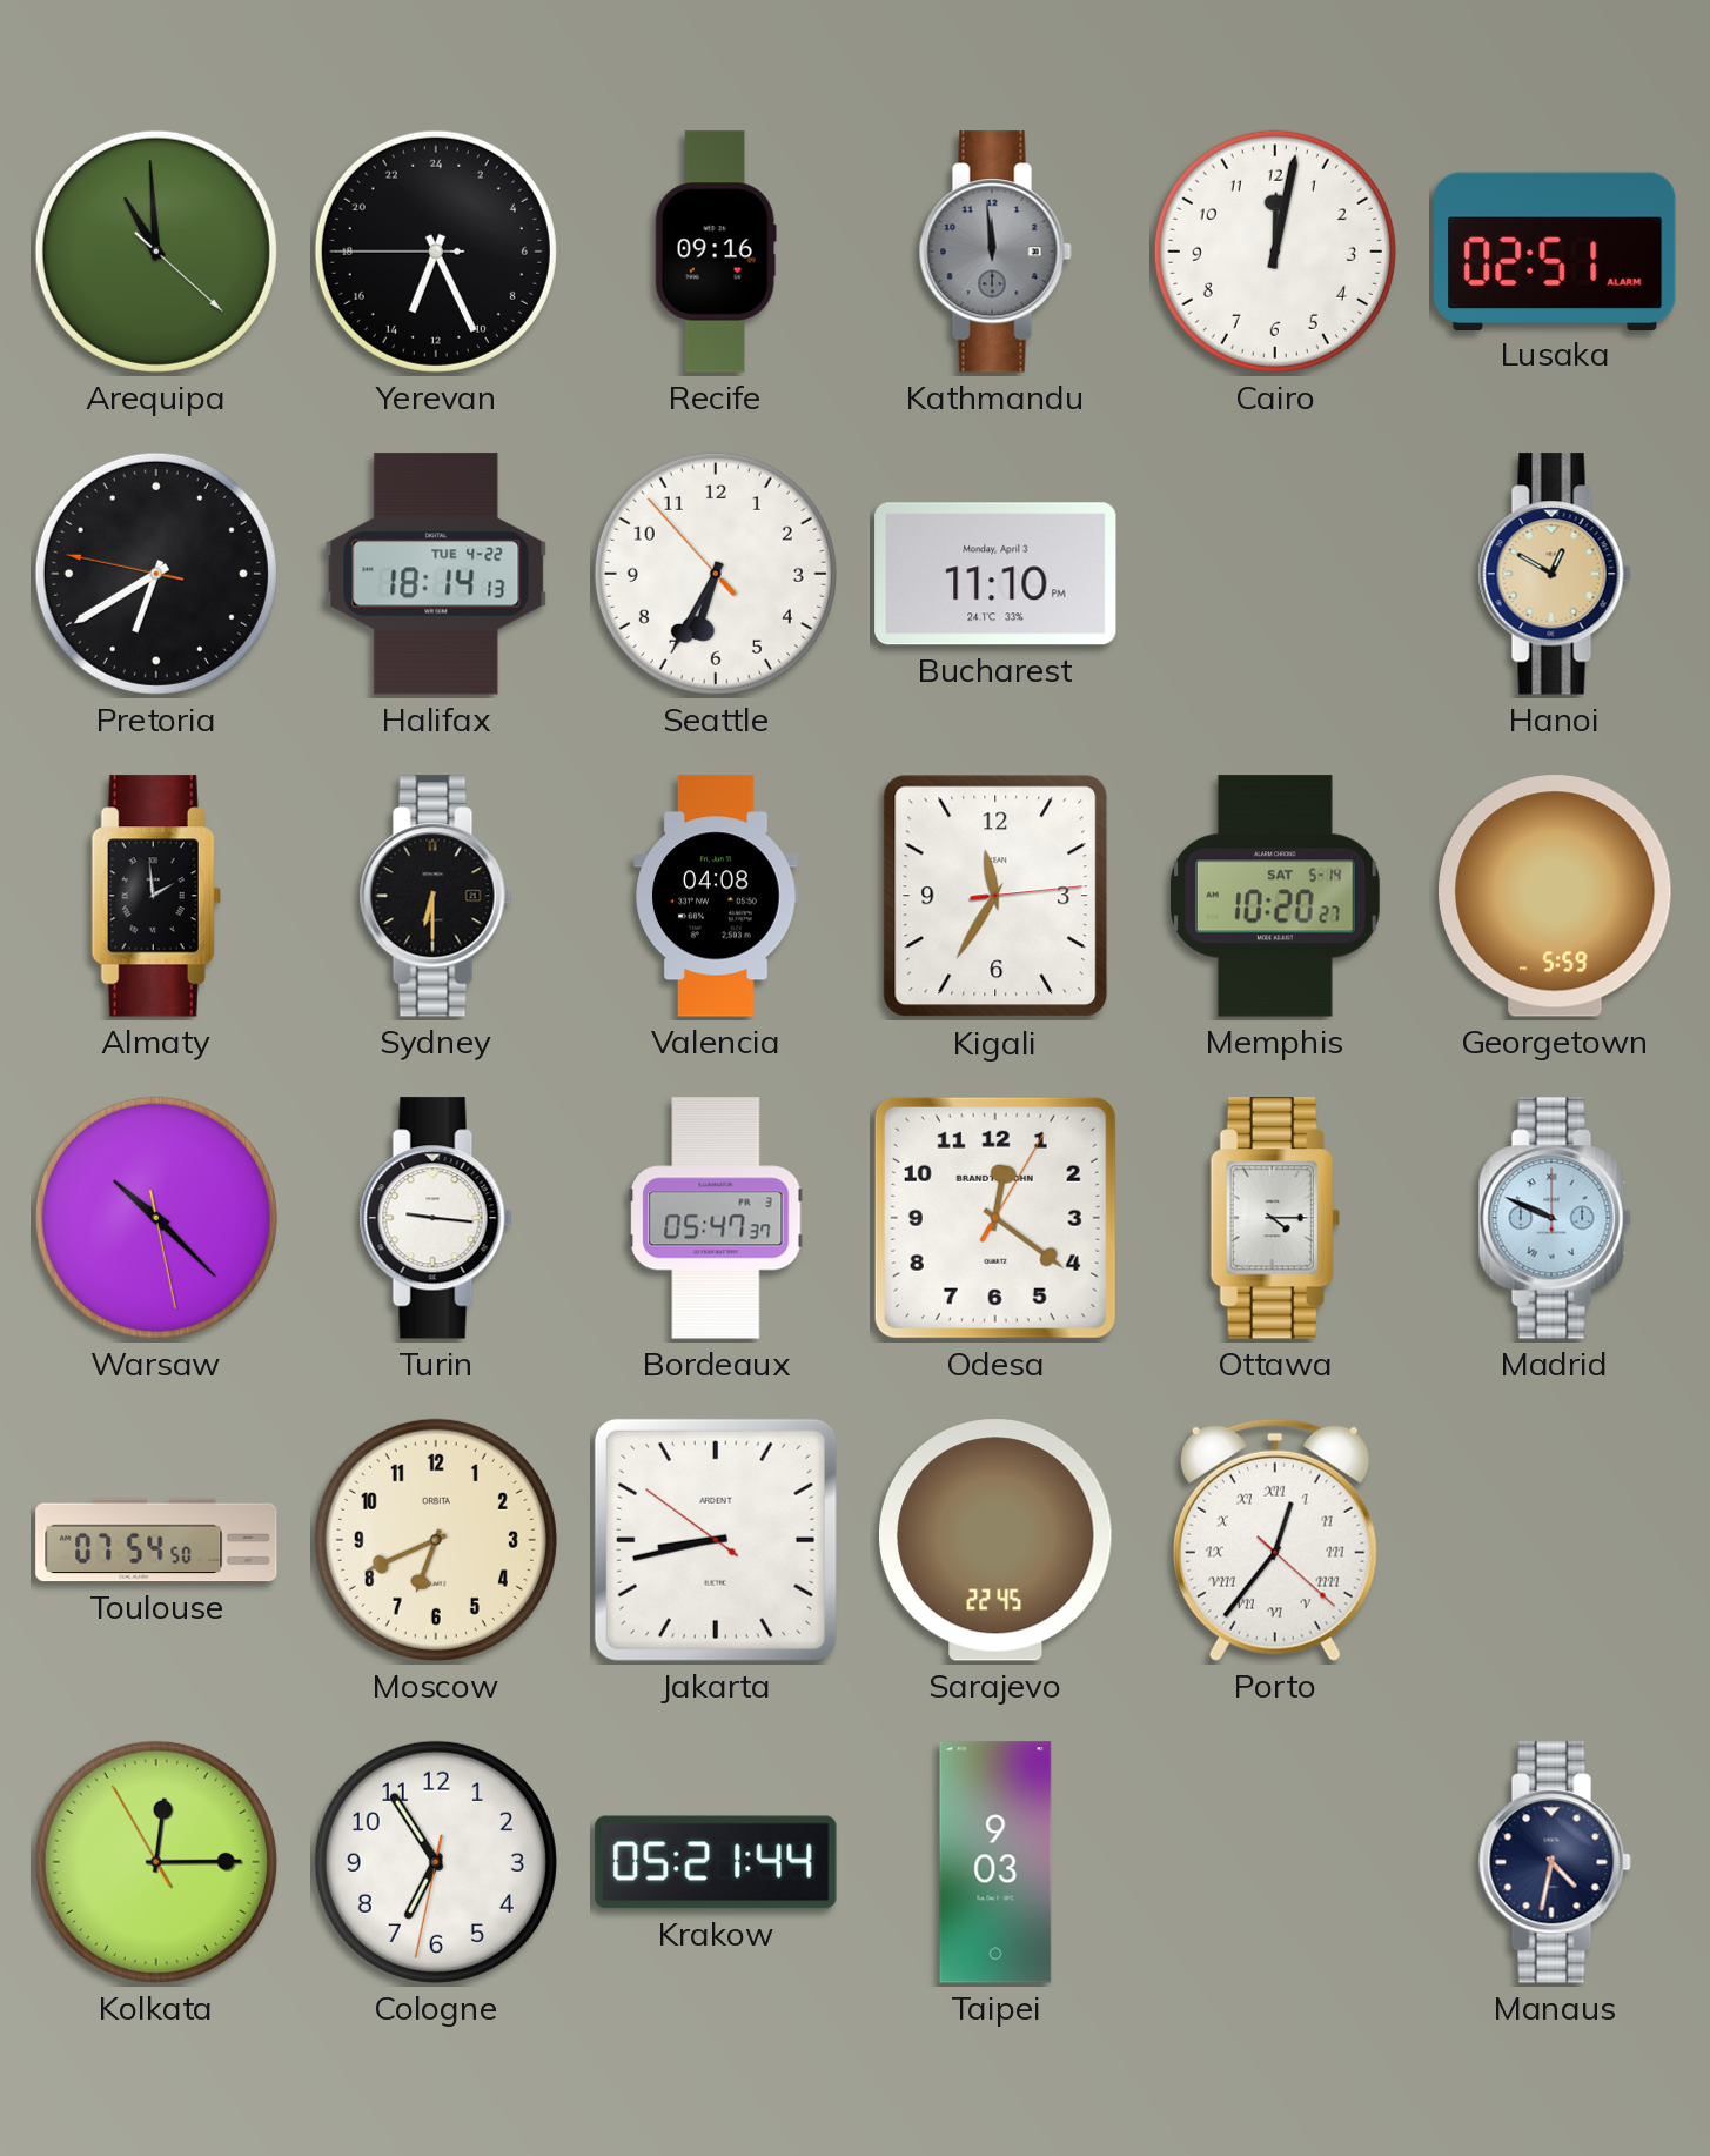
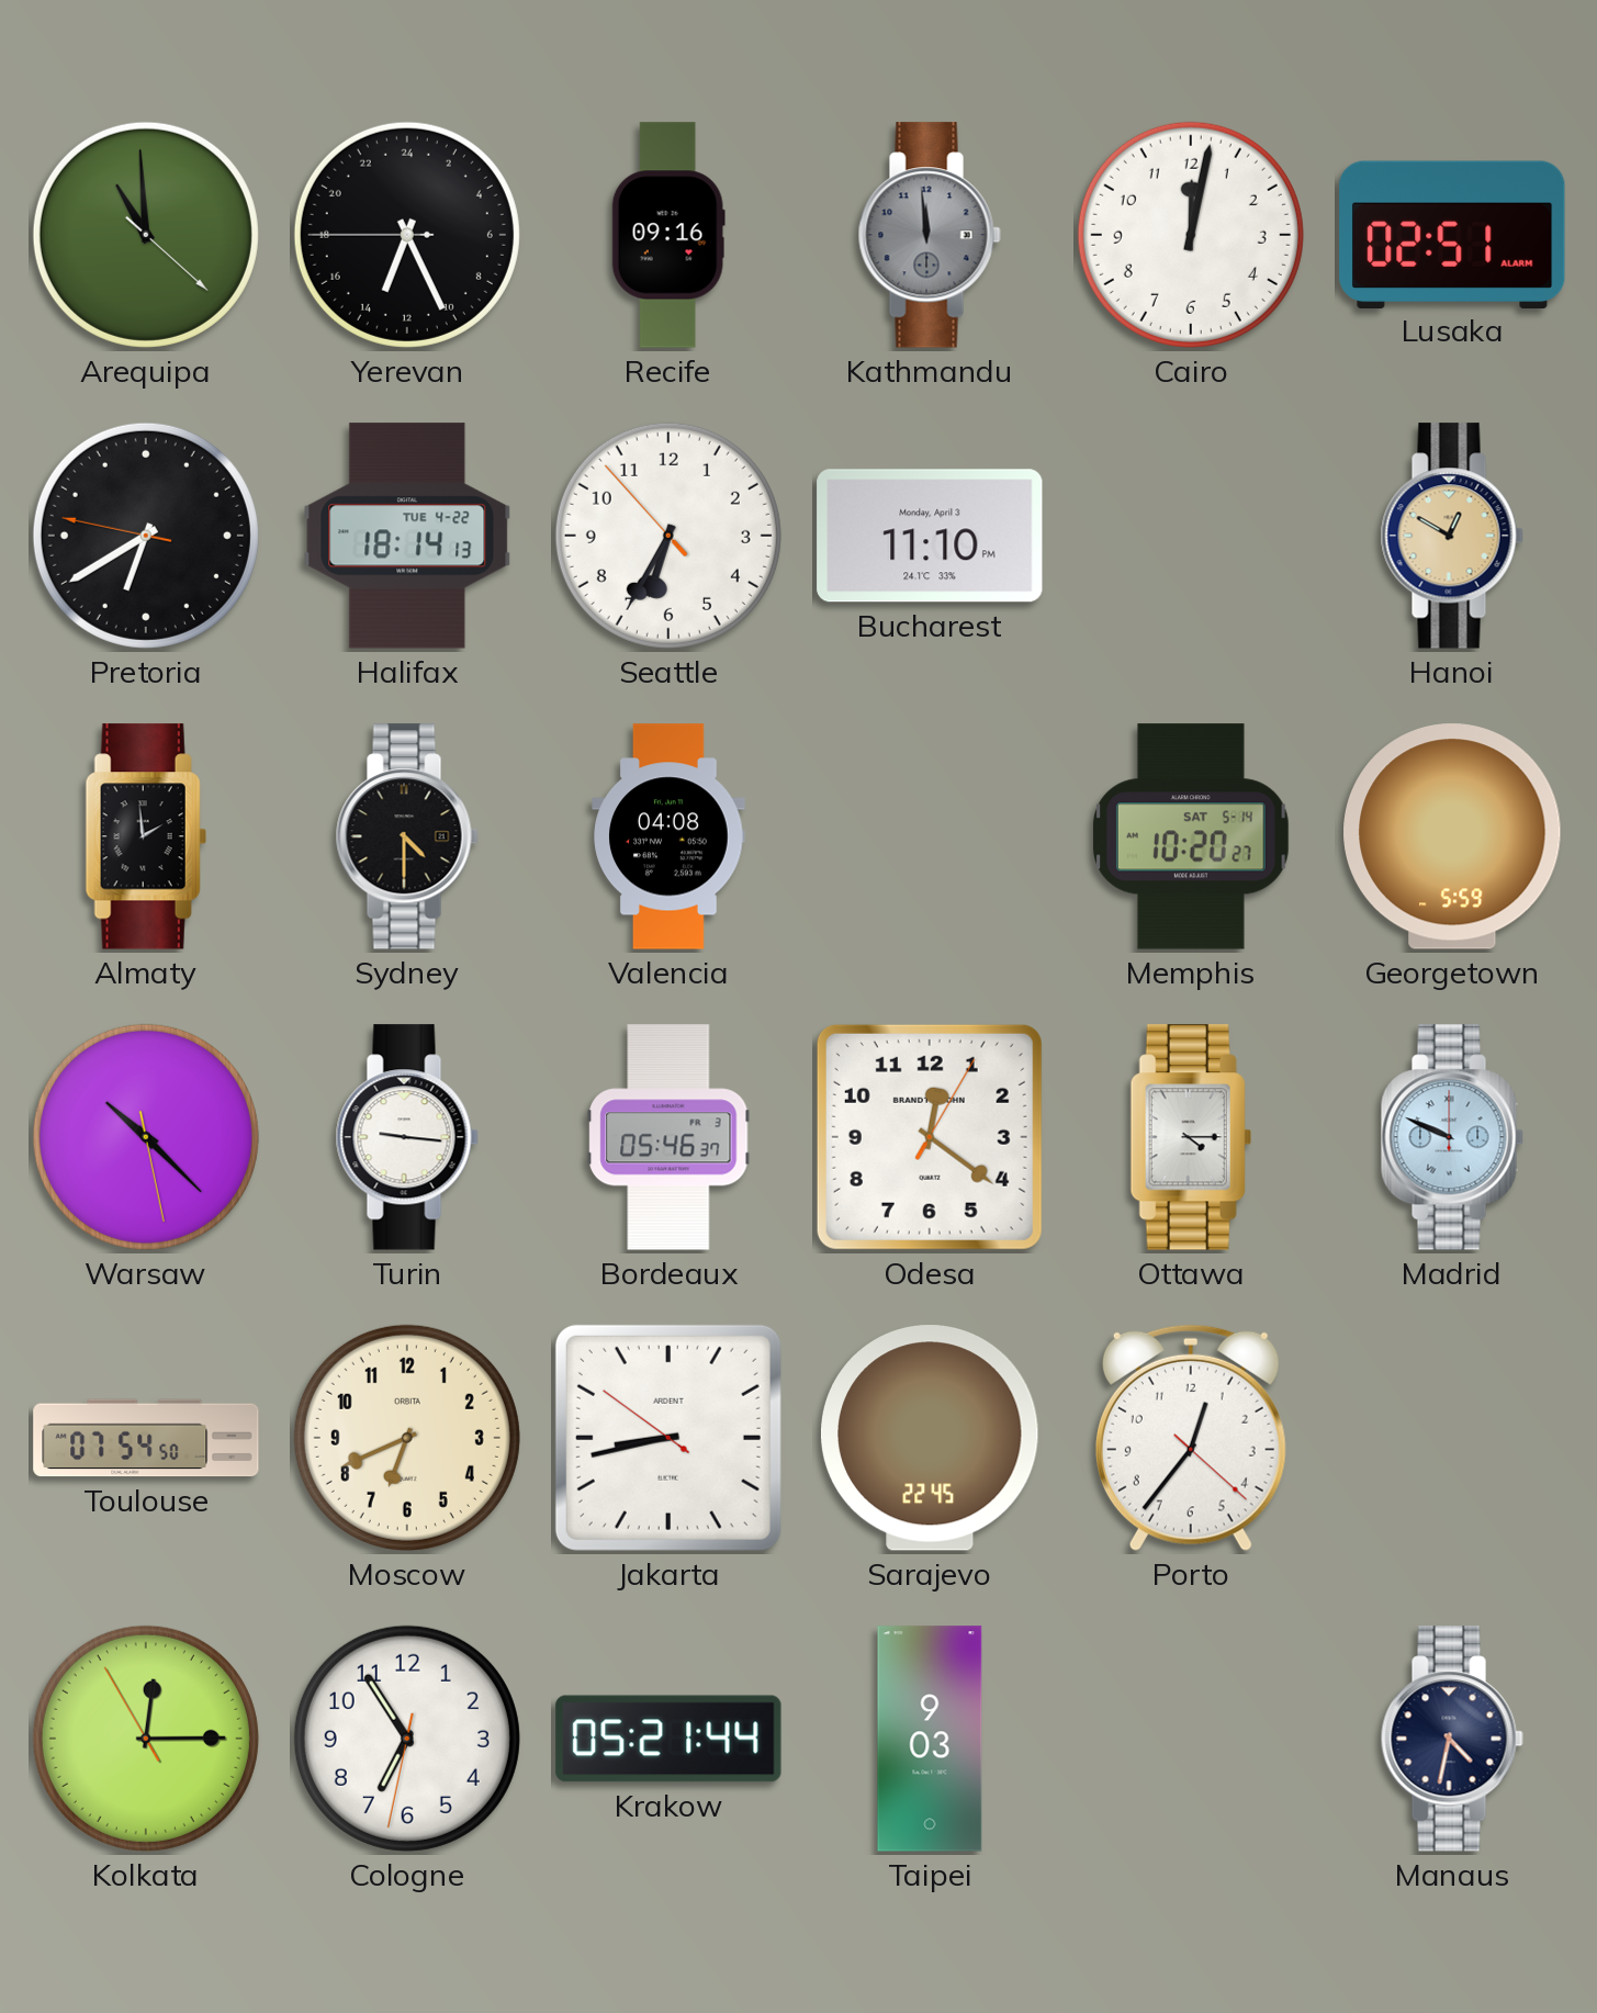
Sydney: 6:30 -> 4:30
Kigali: 11:35 -> none
Bordeaux: 05:47 -> 05:46
Porto numerals: Roman -> Arabic
